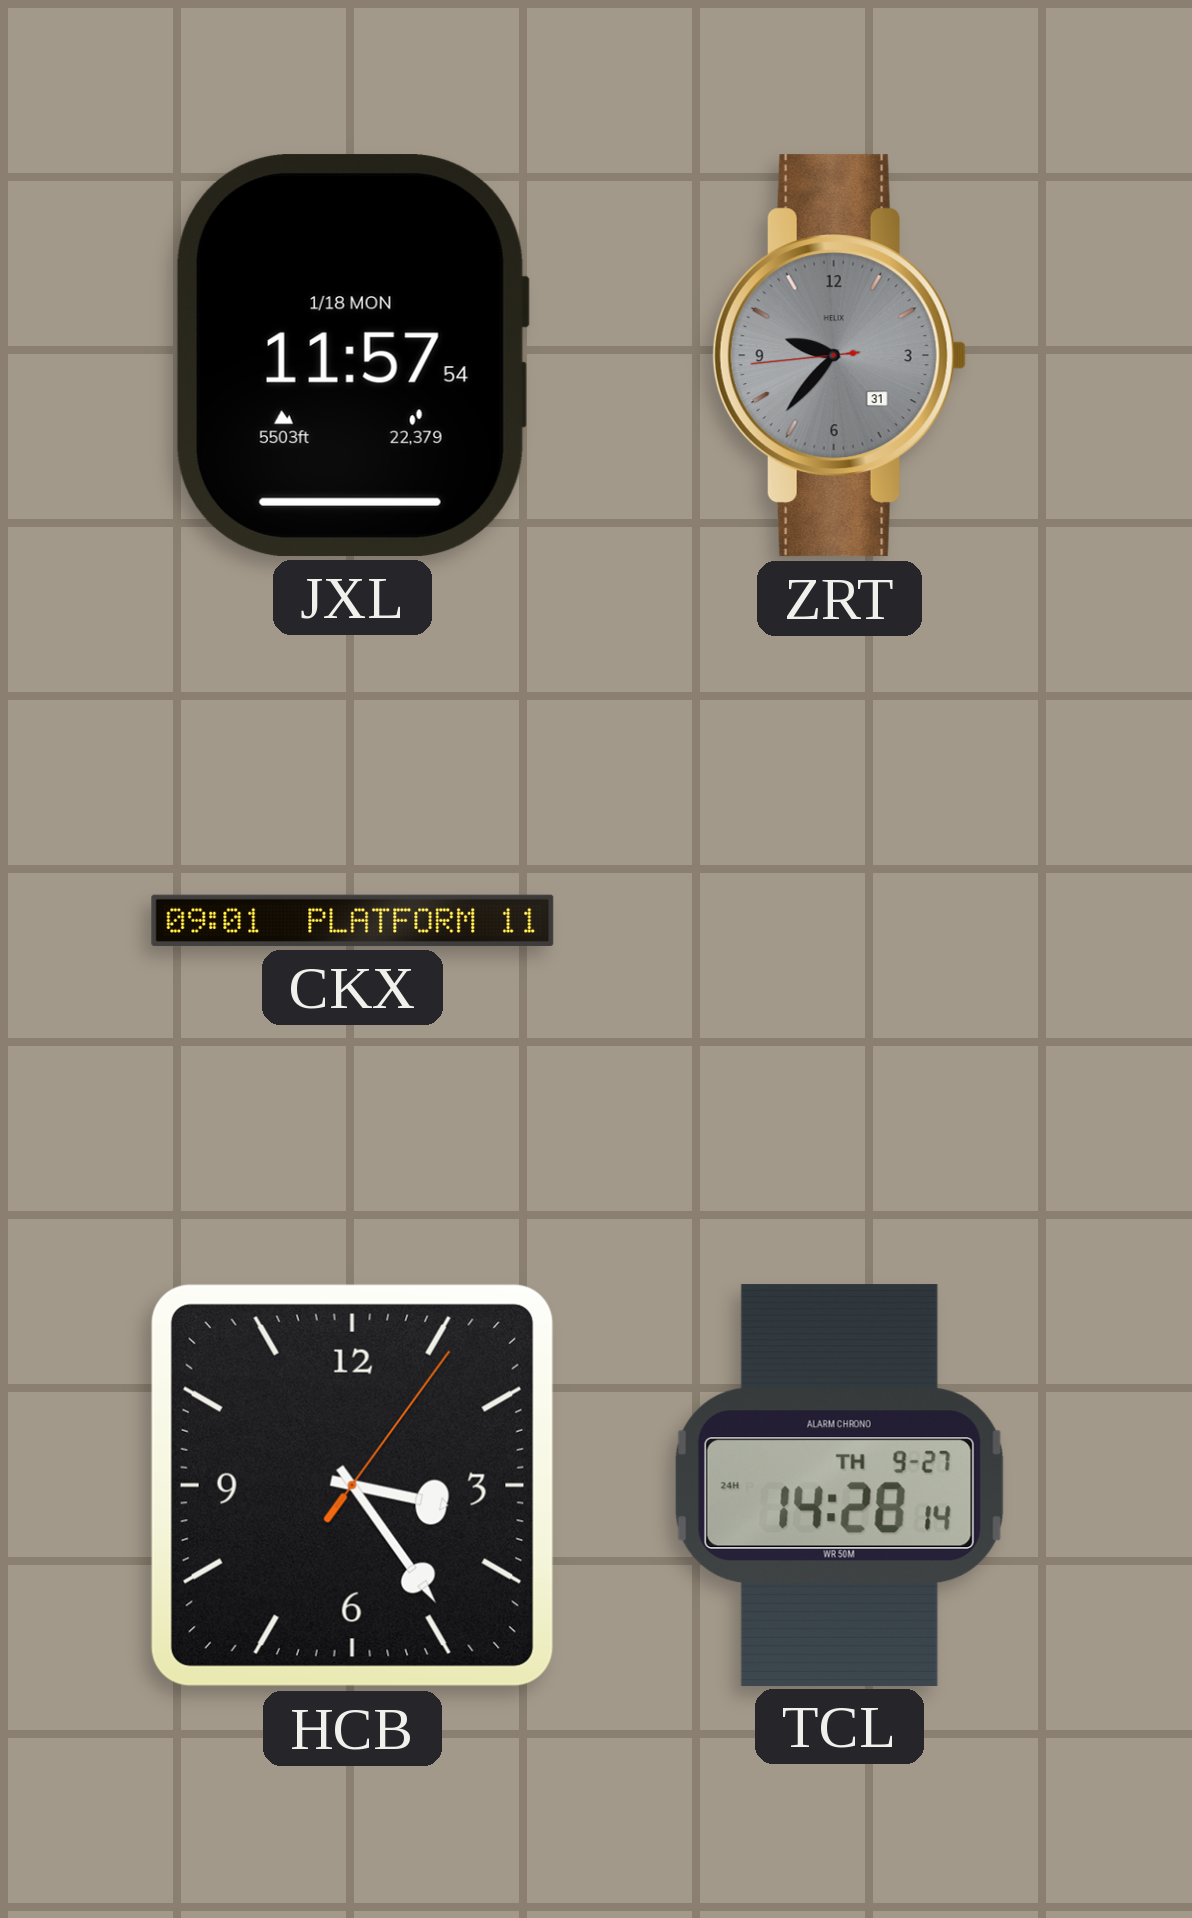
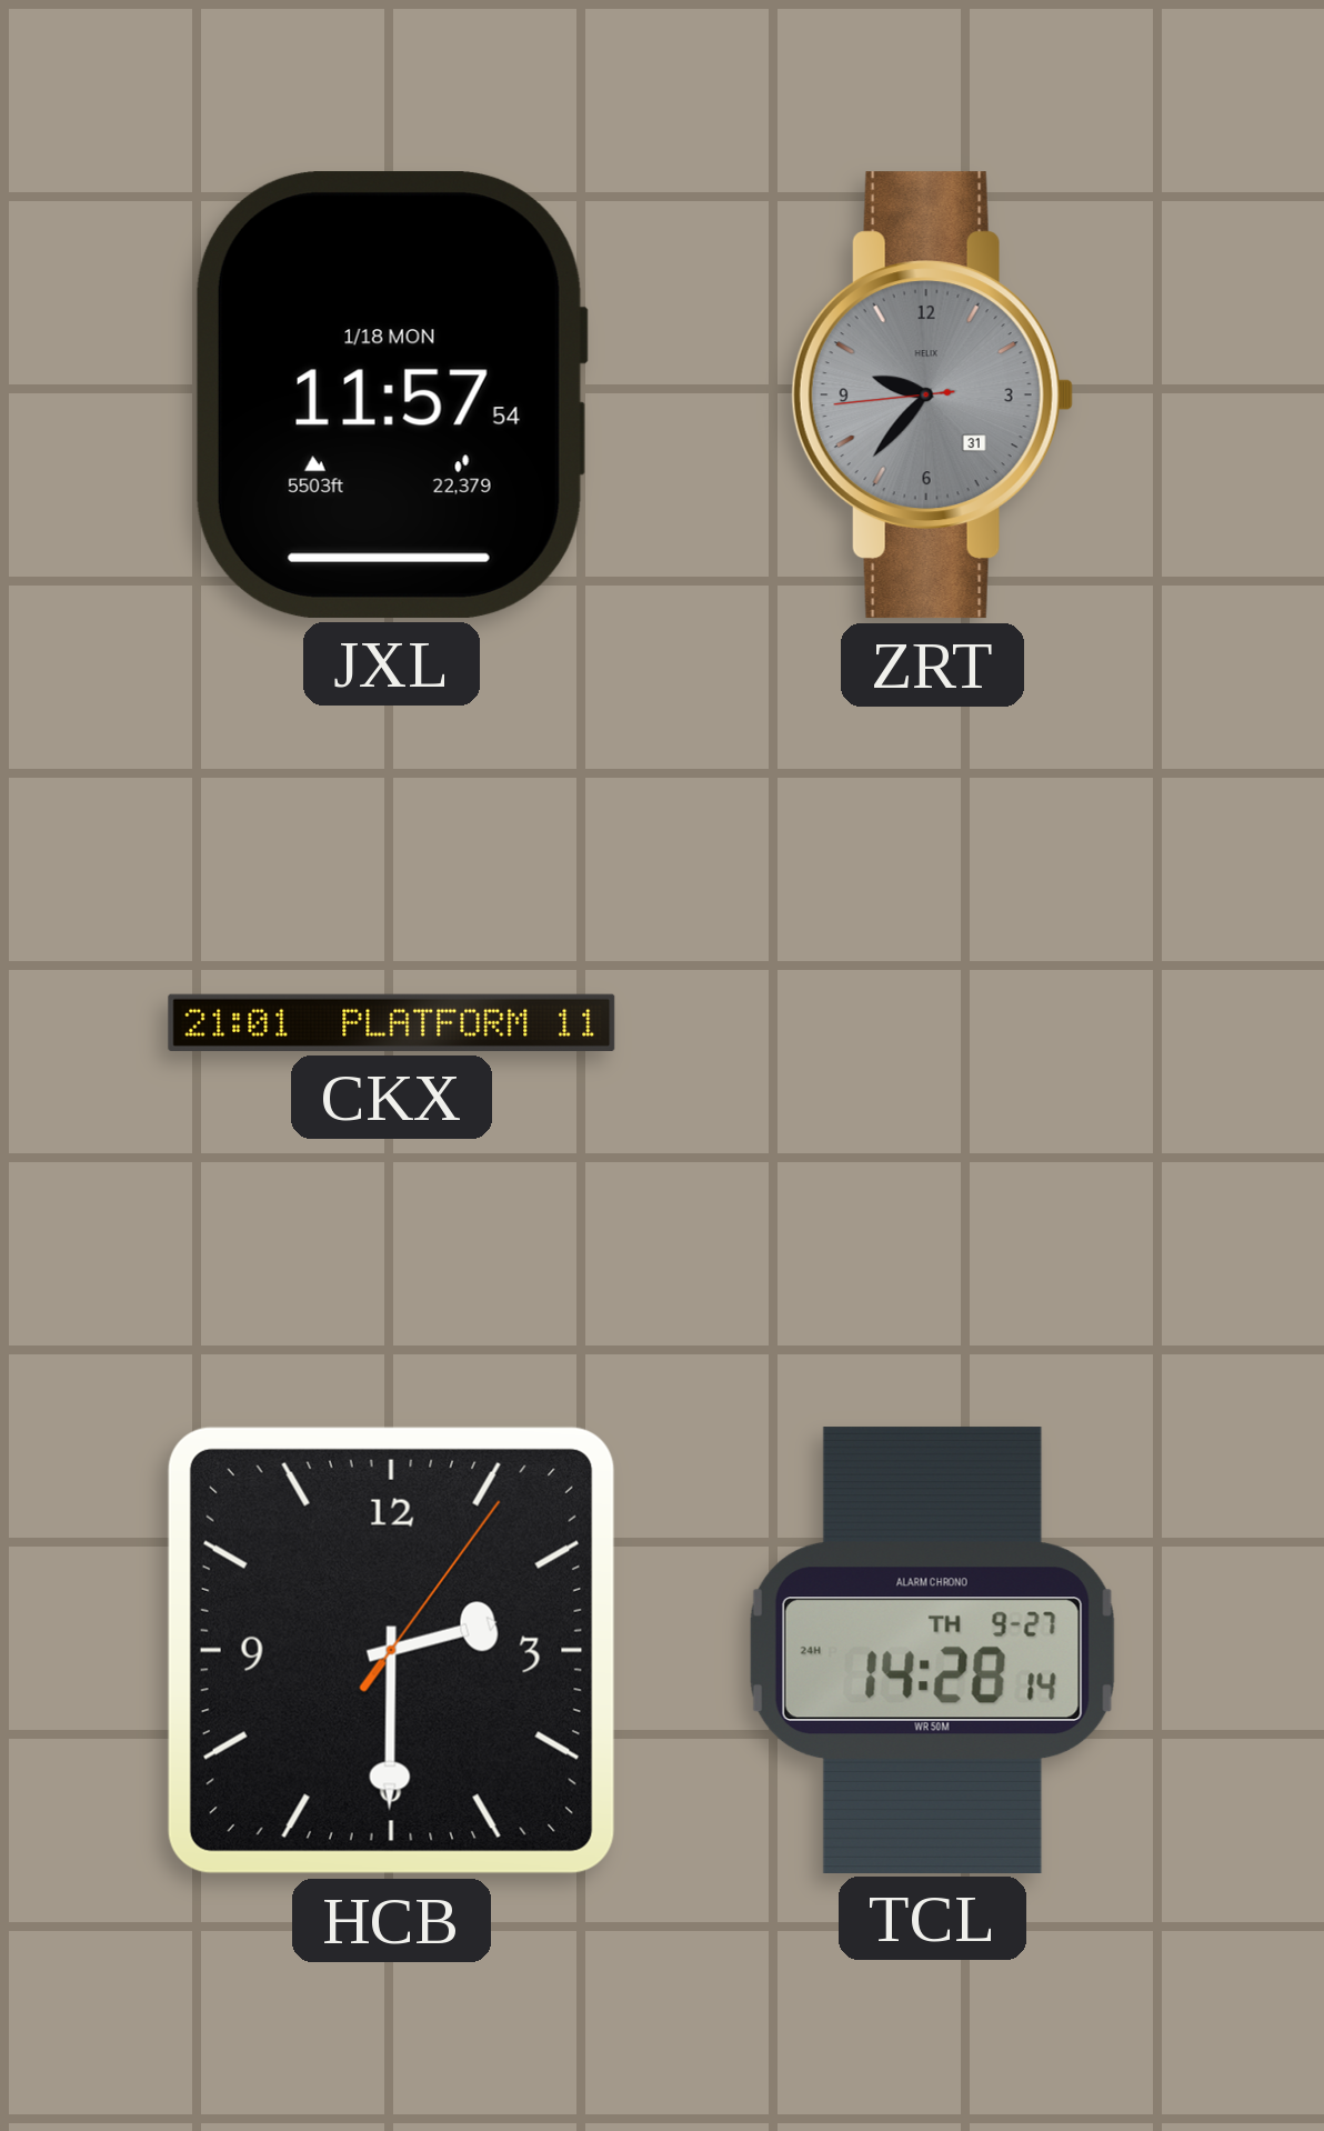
CKX: 09:01 -> 21:01
HCB: 3:24 -> 2:30
